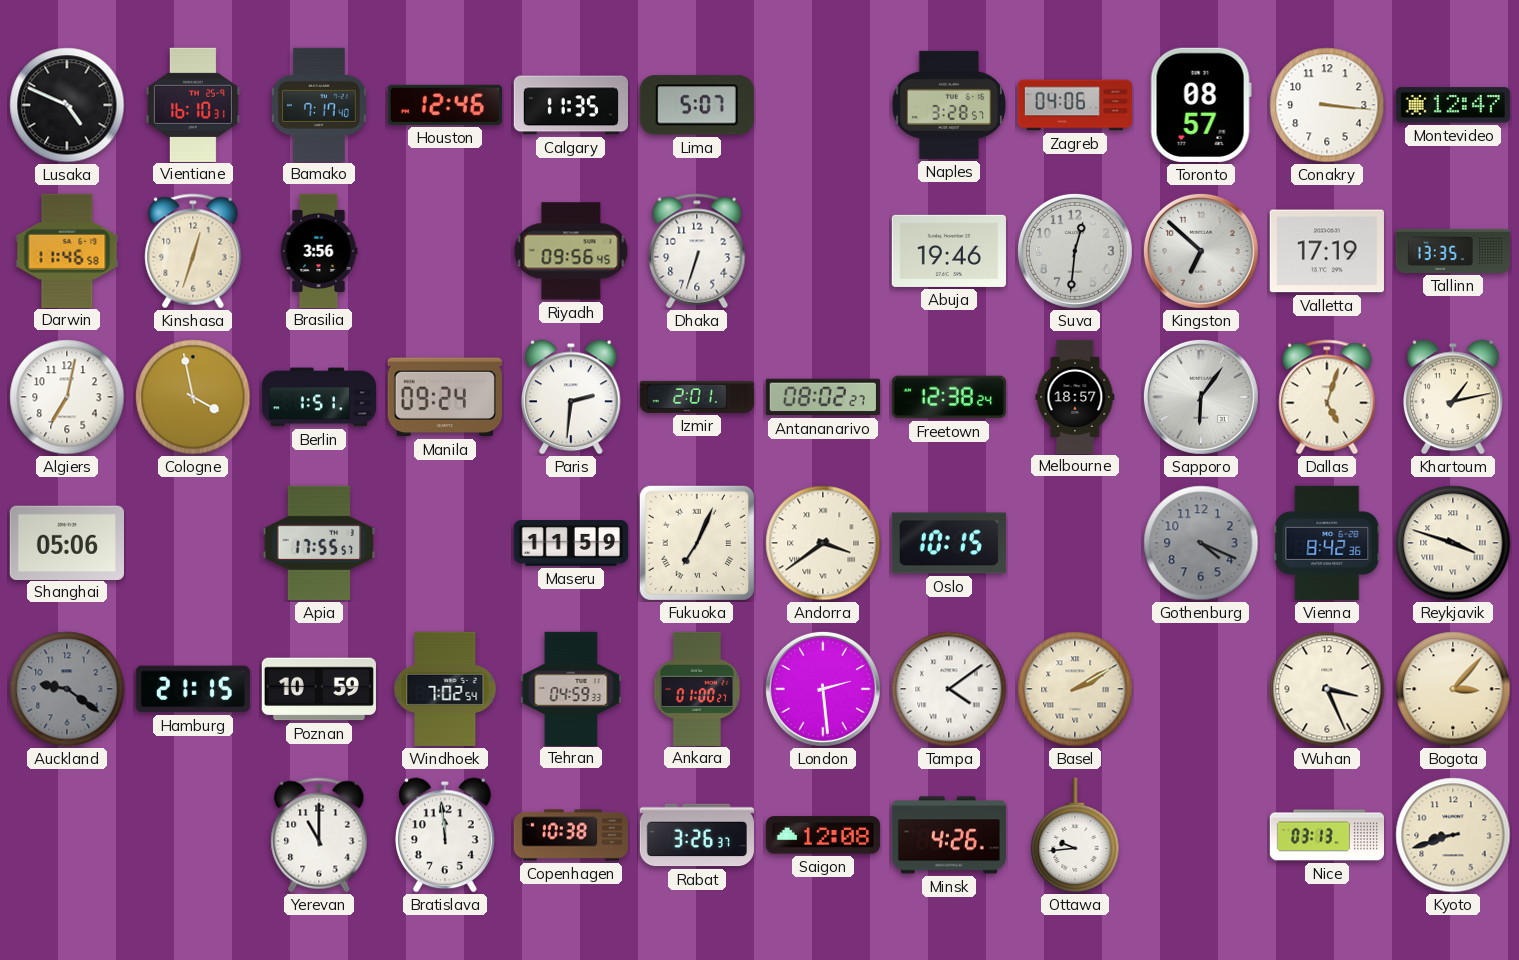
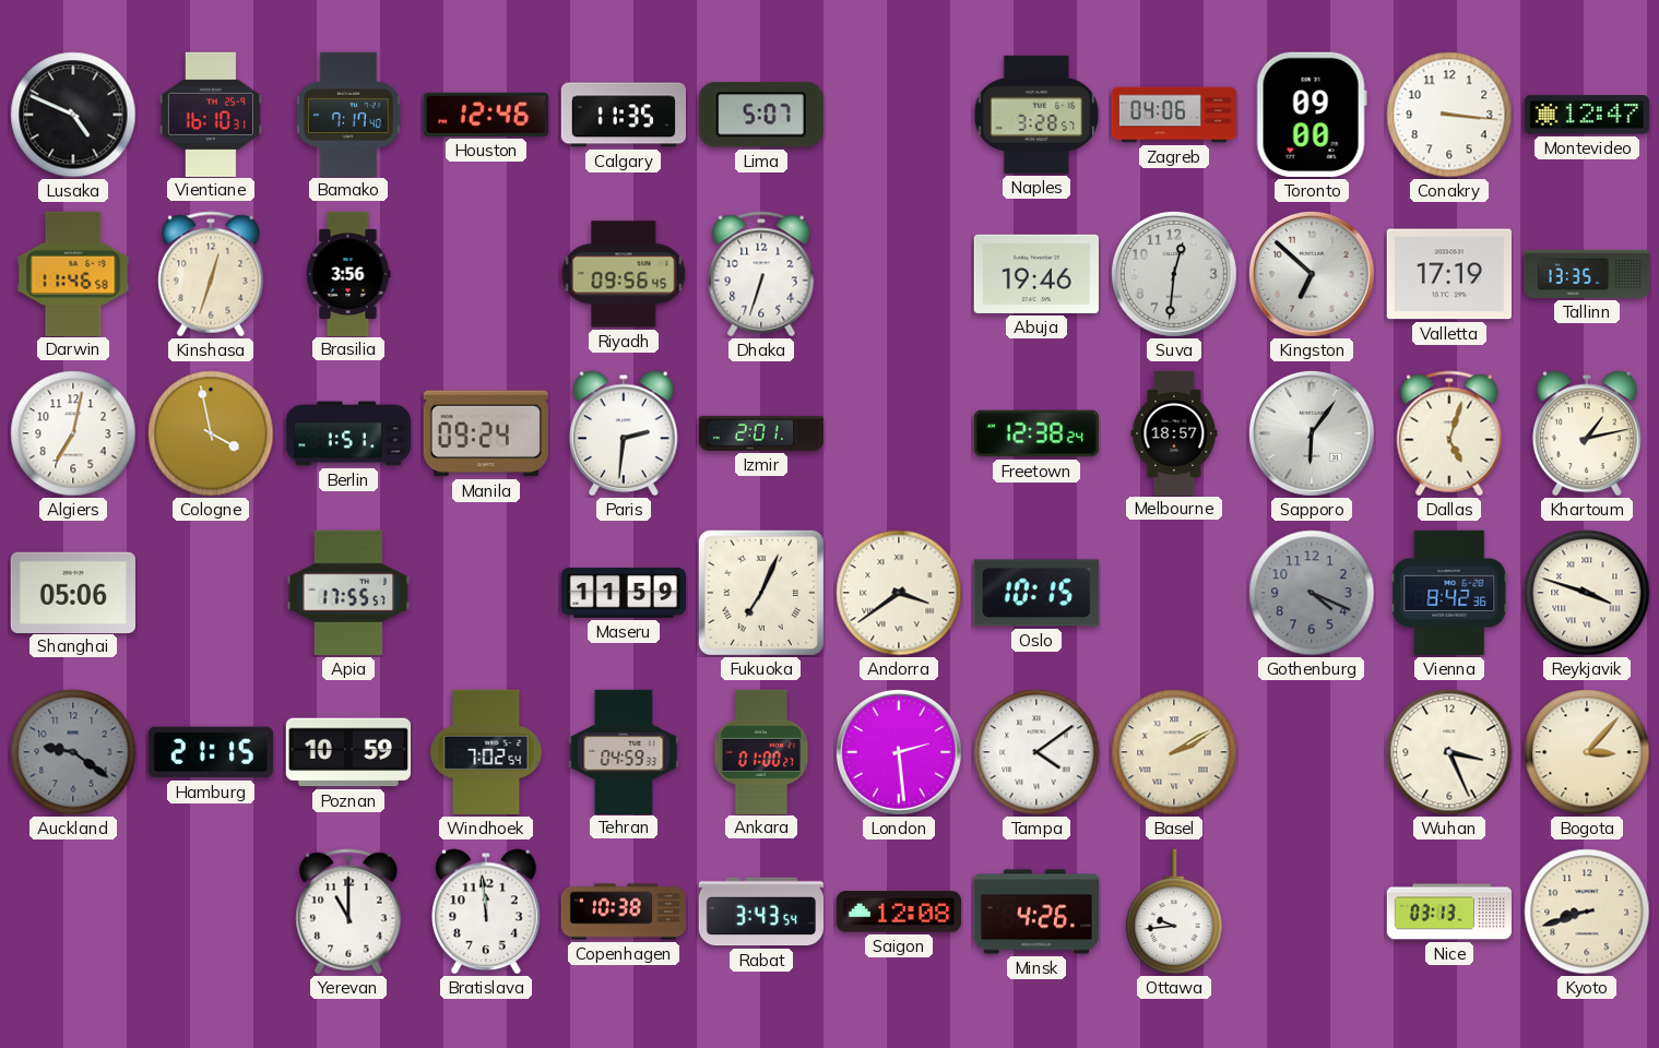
Toronto: 08:57 -> 09:00
Antananarivo: 08:02 -> none
Rabat: 3:26 -> 3:43
